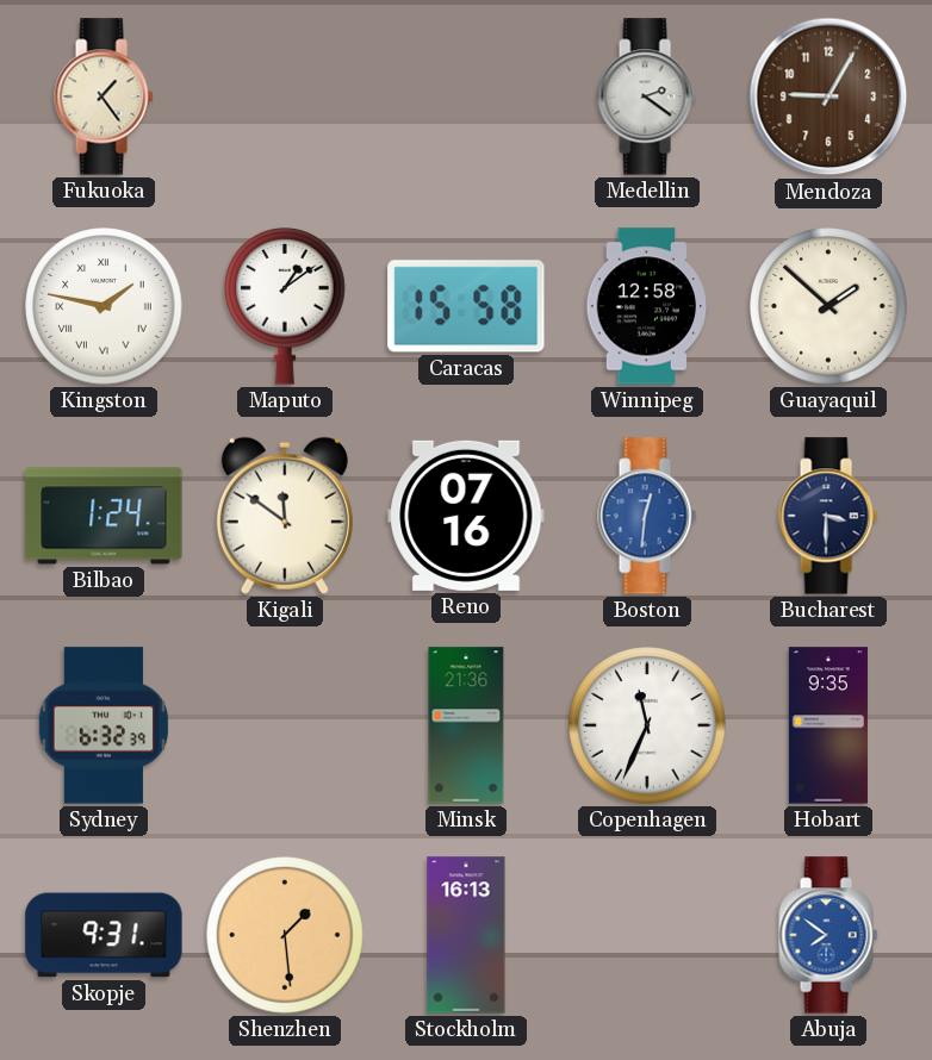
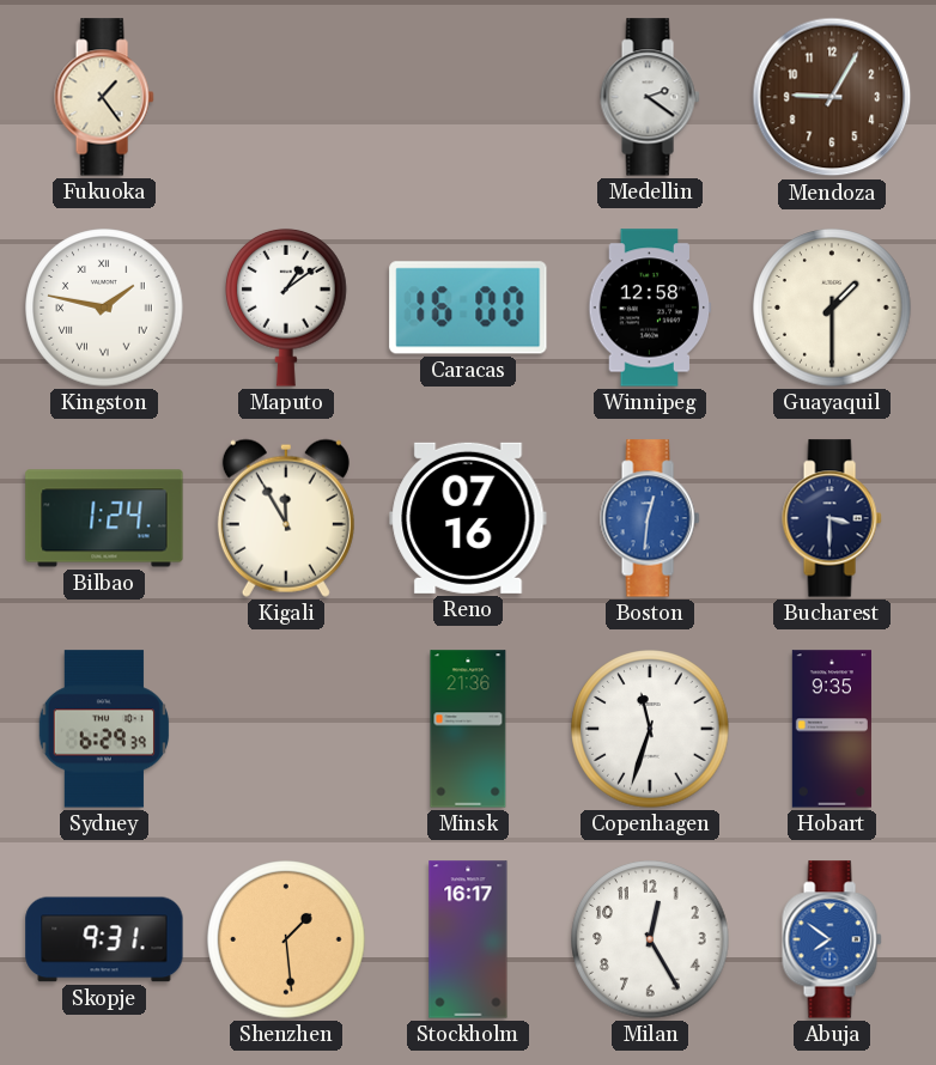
Caracas: 15:58 -> 16:00
Guayaquil: 1:52 -> 1:30
Kigali: 11:51 -> 11:55
Sydney: 6:32 -> 6:29
Copenhagen: 11:34 -> 11:33
Stockholm: 16:13 -> 16:17
Milan: none -> 12:25
